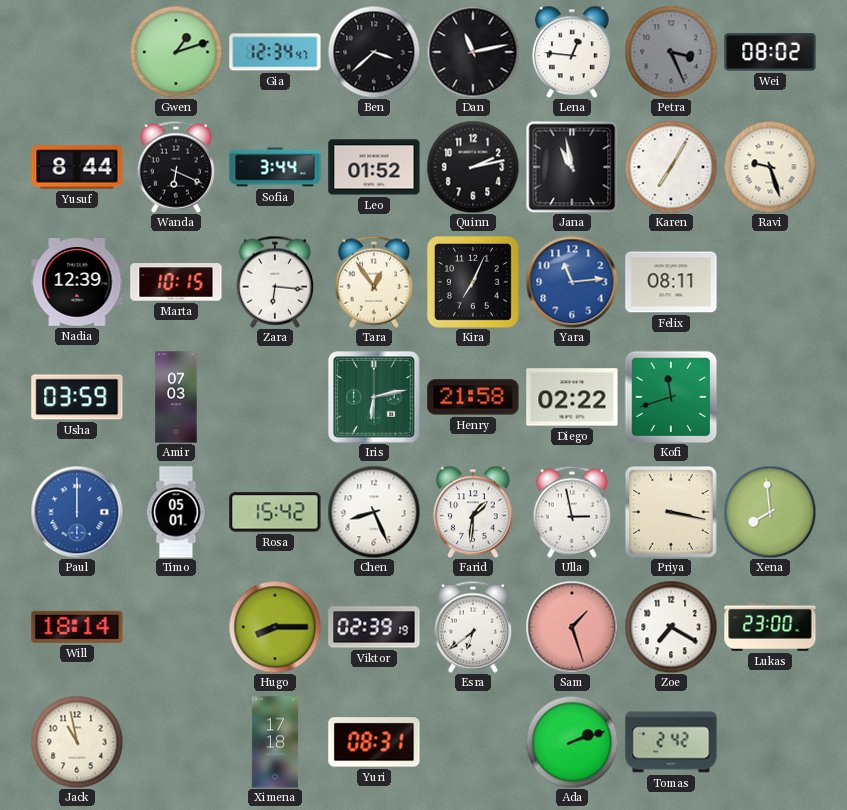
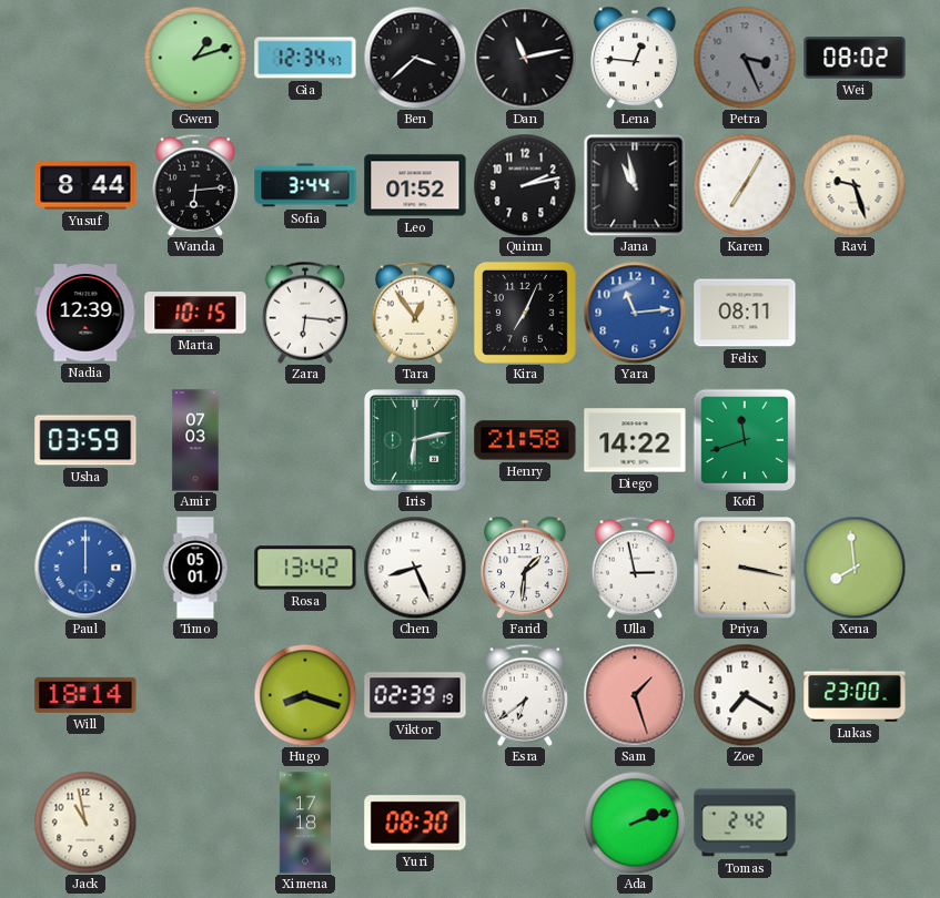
Wanda: 6:19 -> 6:14
Diego: 02:22 -> 14:22
Rosa: 15:42 -> 13:42
Hugo: 8:15 -> 8:18
Yuri: 08:31 -> 08:30
